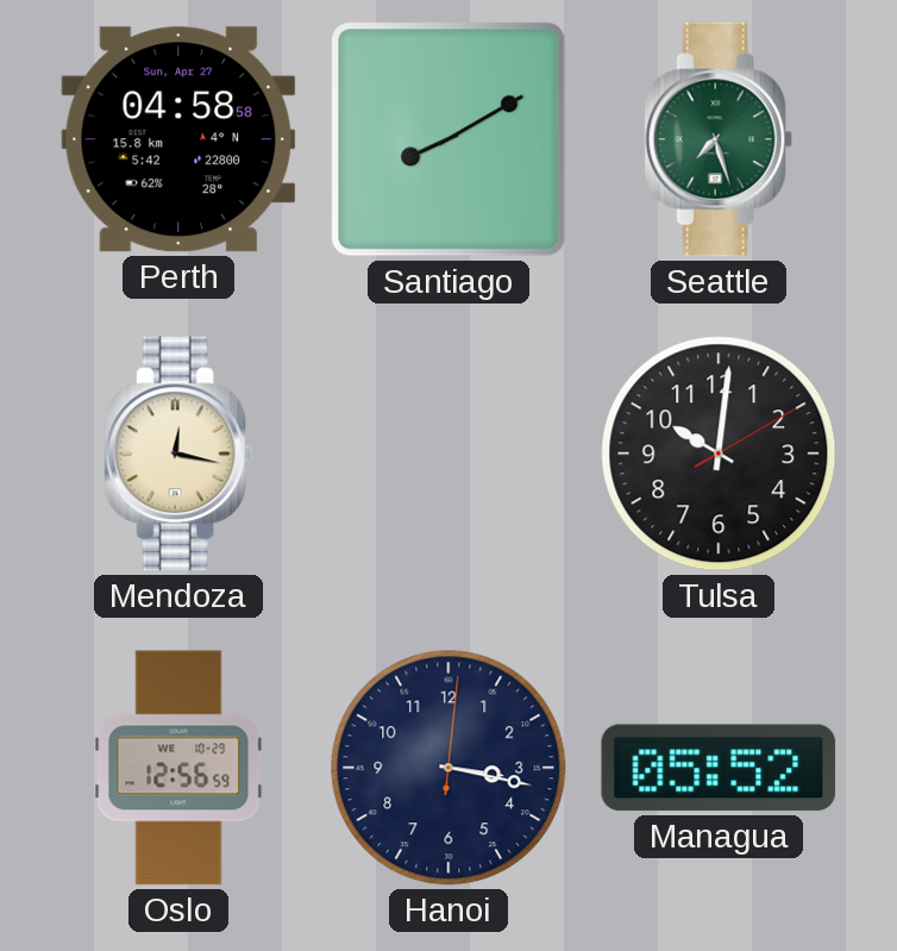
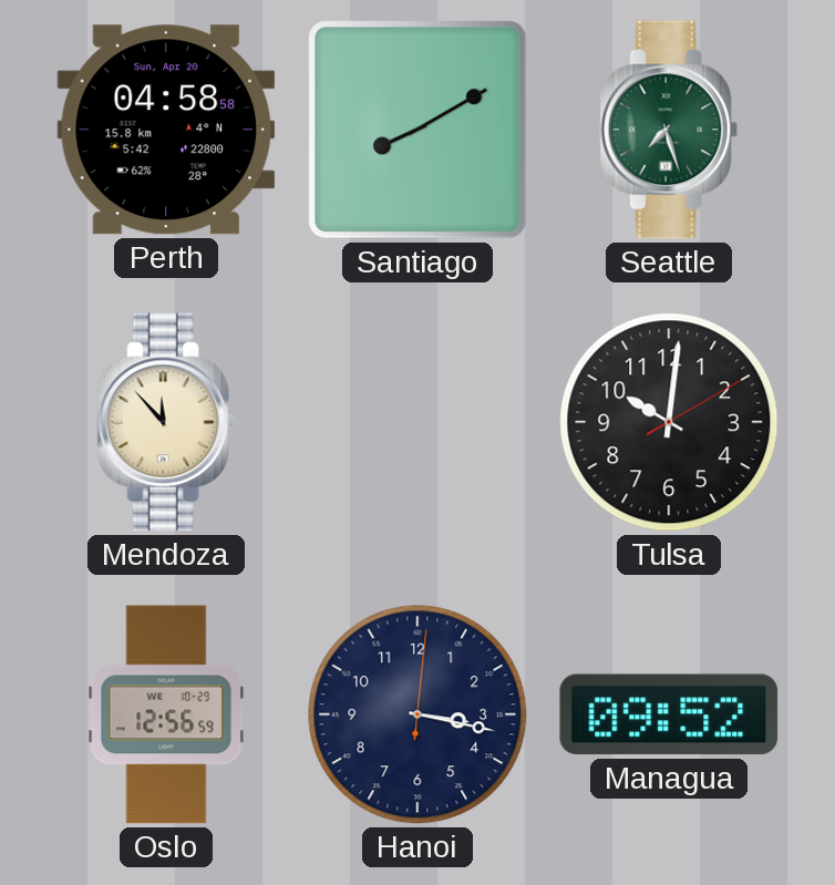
Perth date: Sun, Apr 27 -> Sun, Apr 20
Mendoza: 12:17 -> 11:53
Managua: 05:52 -> 09:52
